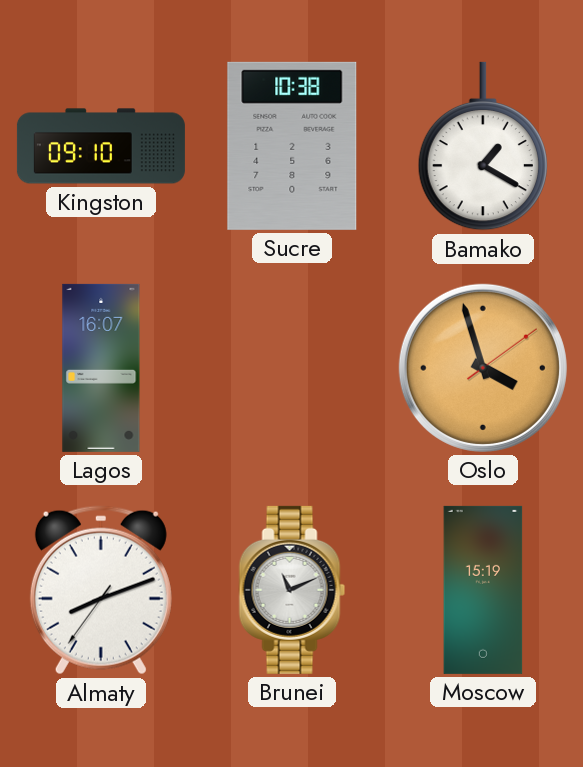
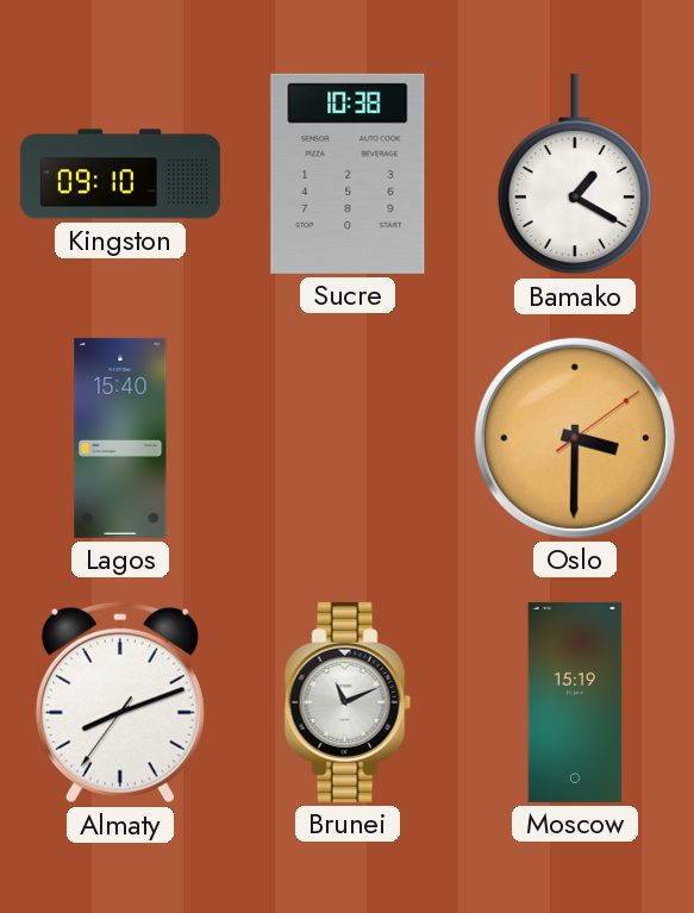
Lagos: 16:07 -> 15:40
Oslo: 3:57 -> 3:30
